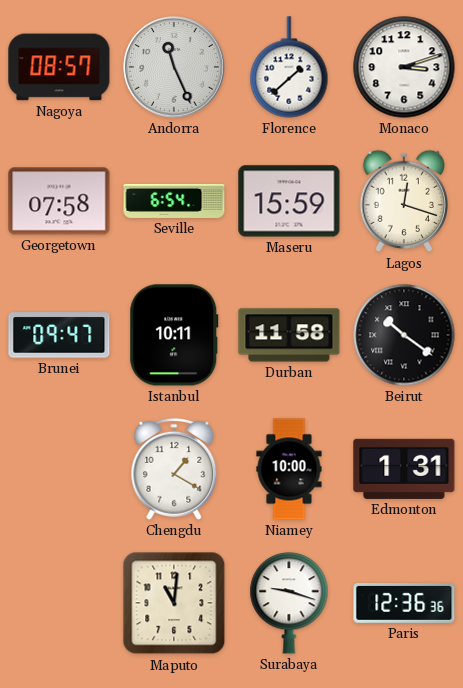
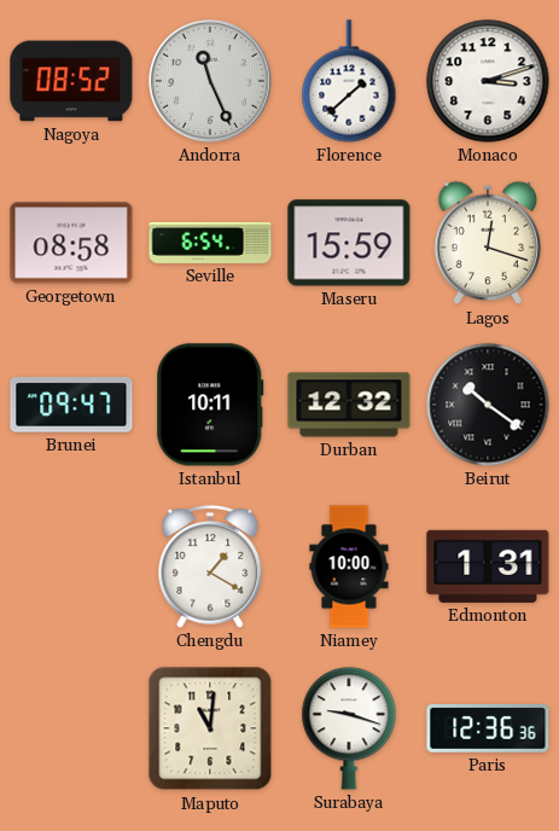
Nagoya: 08:57 -> 08:52
Georgetown: 07:58 -> 08:58
Durban: 11:58 -> 12:32
